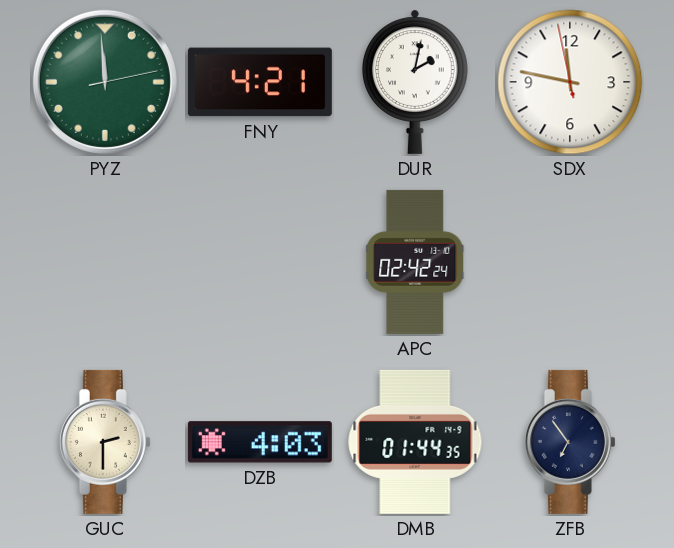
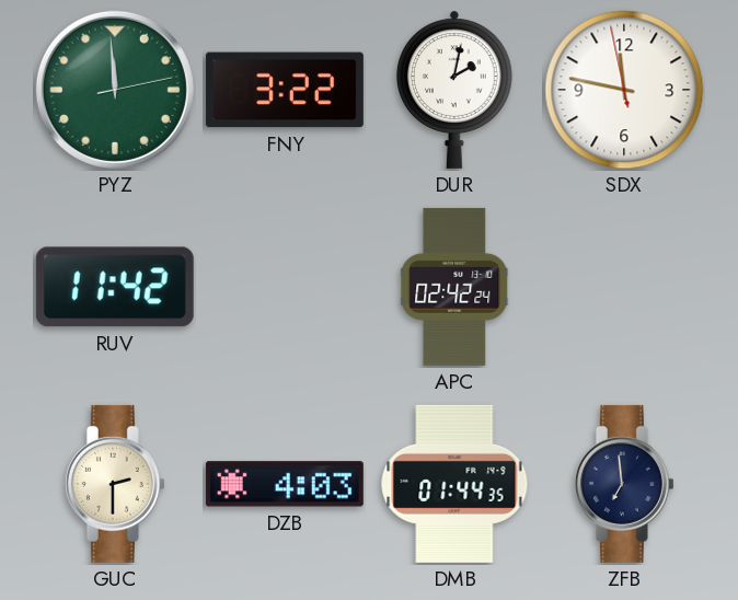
FNY: 4:21 -> 3:22
RUV: none -> 11:42
ZFB: 6:54 -> 6:59
